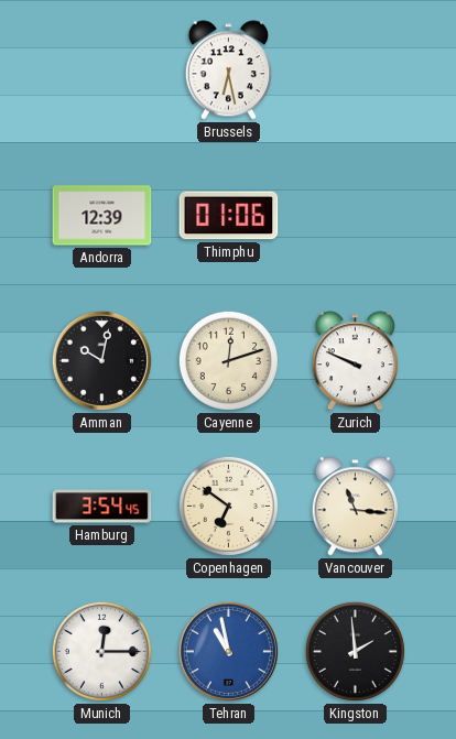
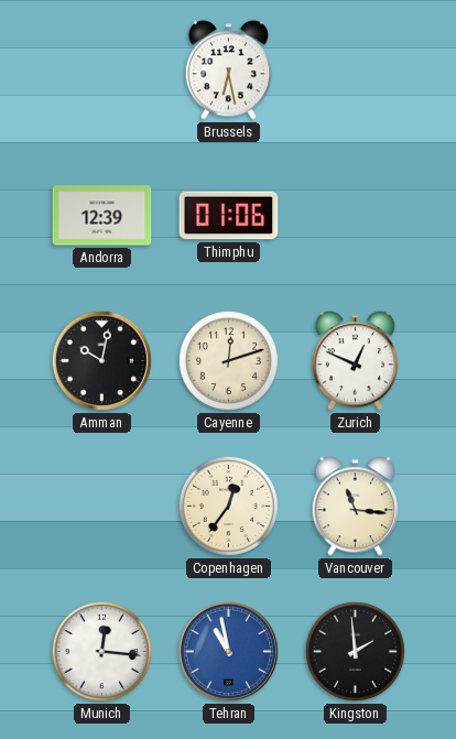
Zurich: 9:49 -> 12:49
Hamburg: 3:54 -> none
Copenhagen: 6:51 -> 12:36
Munich: 12:15 -> 12:16
